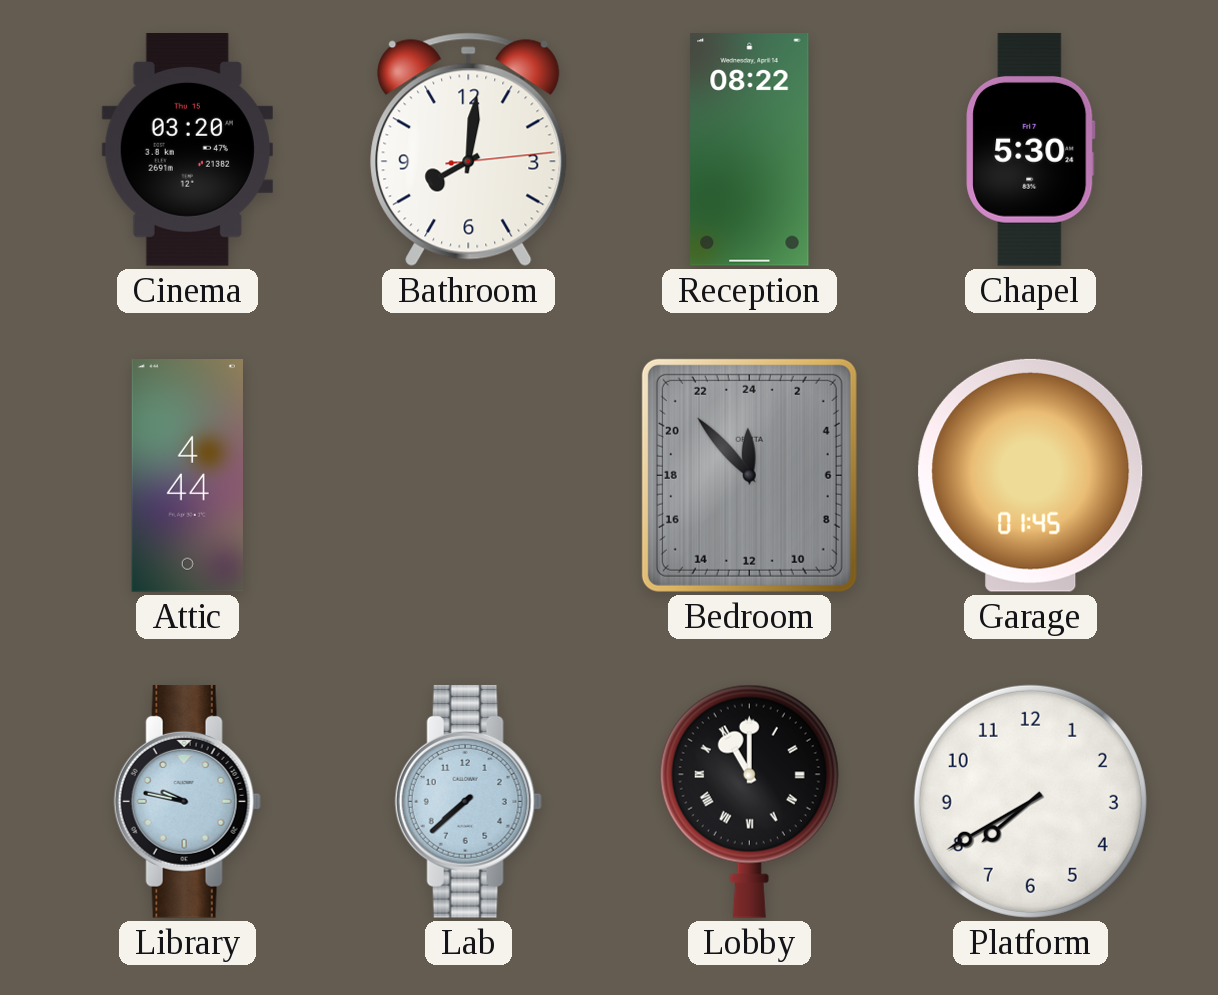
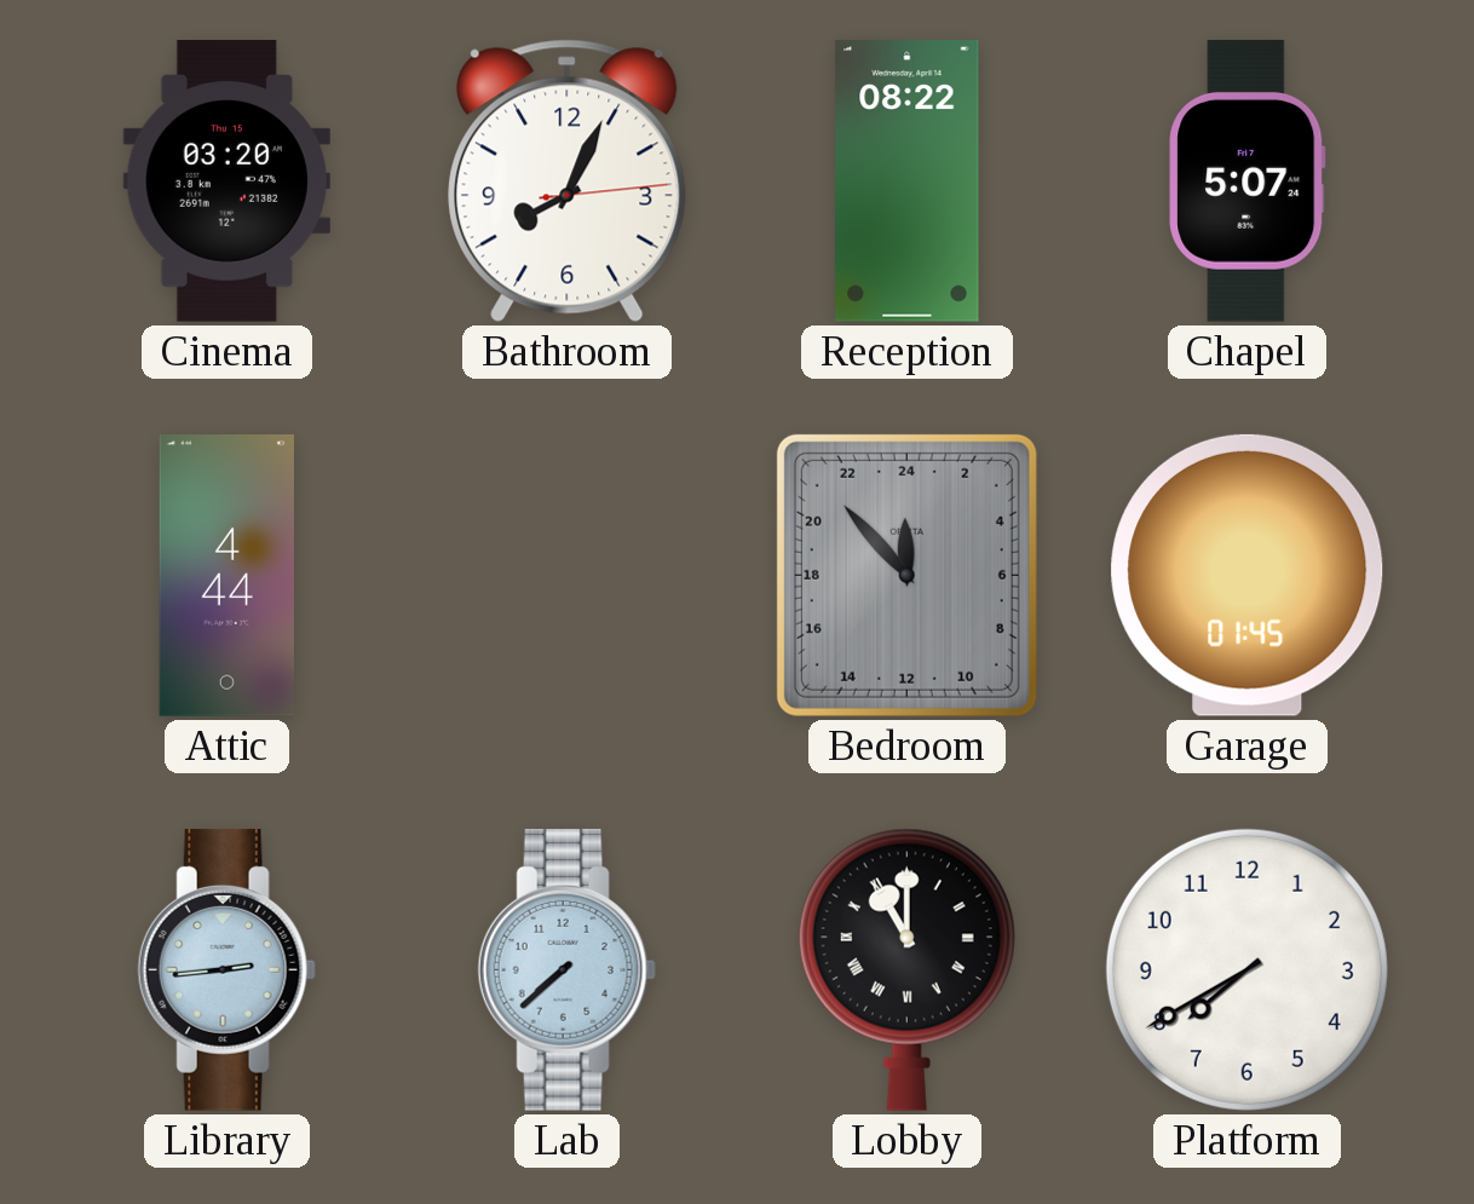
Bathroom: 8:01 -> 8:04
Chapel: 5:30 -> 5:07
Library: 9:47 -> 2:44
